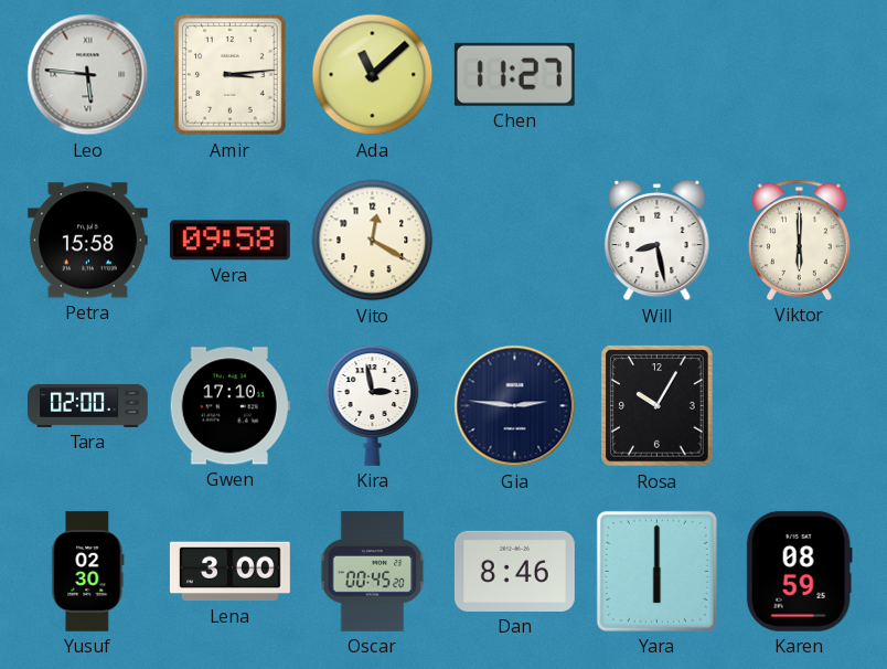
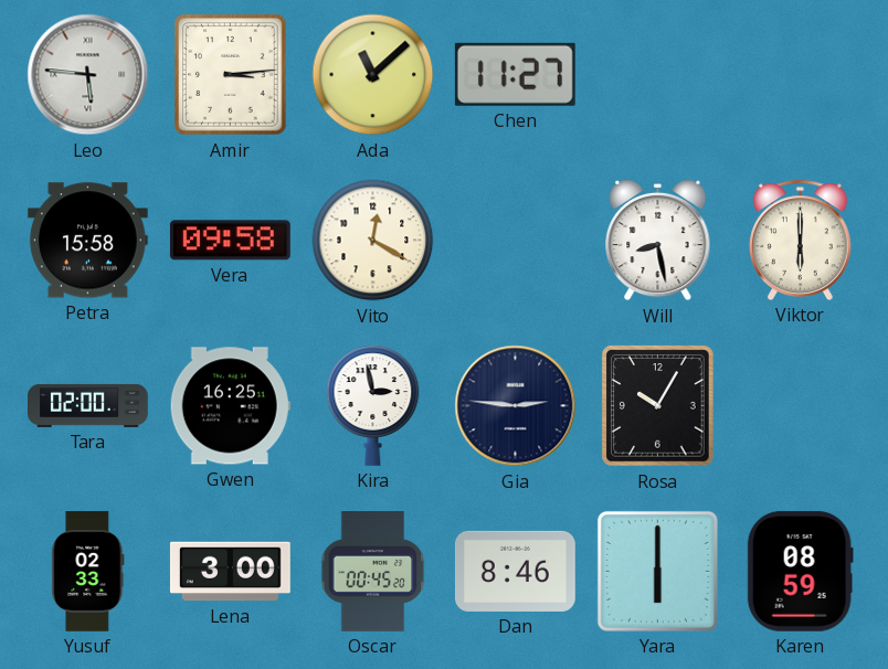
Gwen: 17:10 -> 16:25
Yusuf: 02:30 -> 02:33
